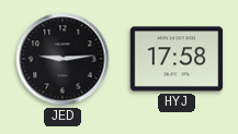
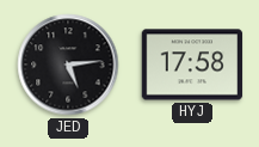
JED: 9:14 -> 5:14
